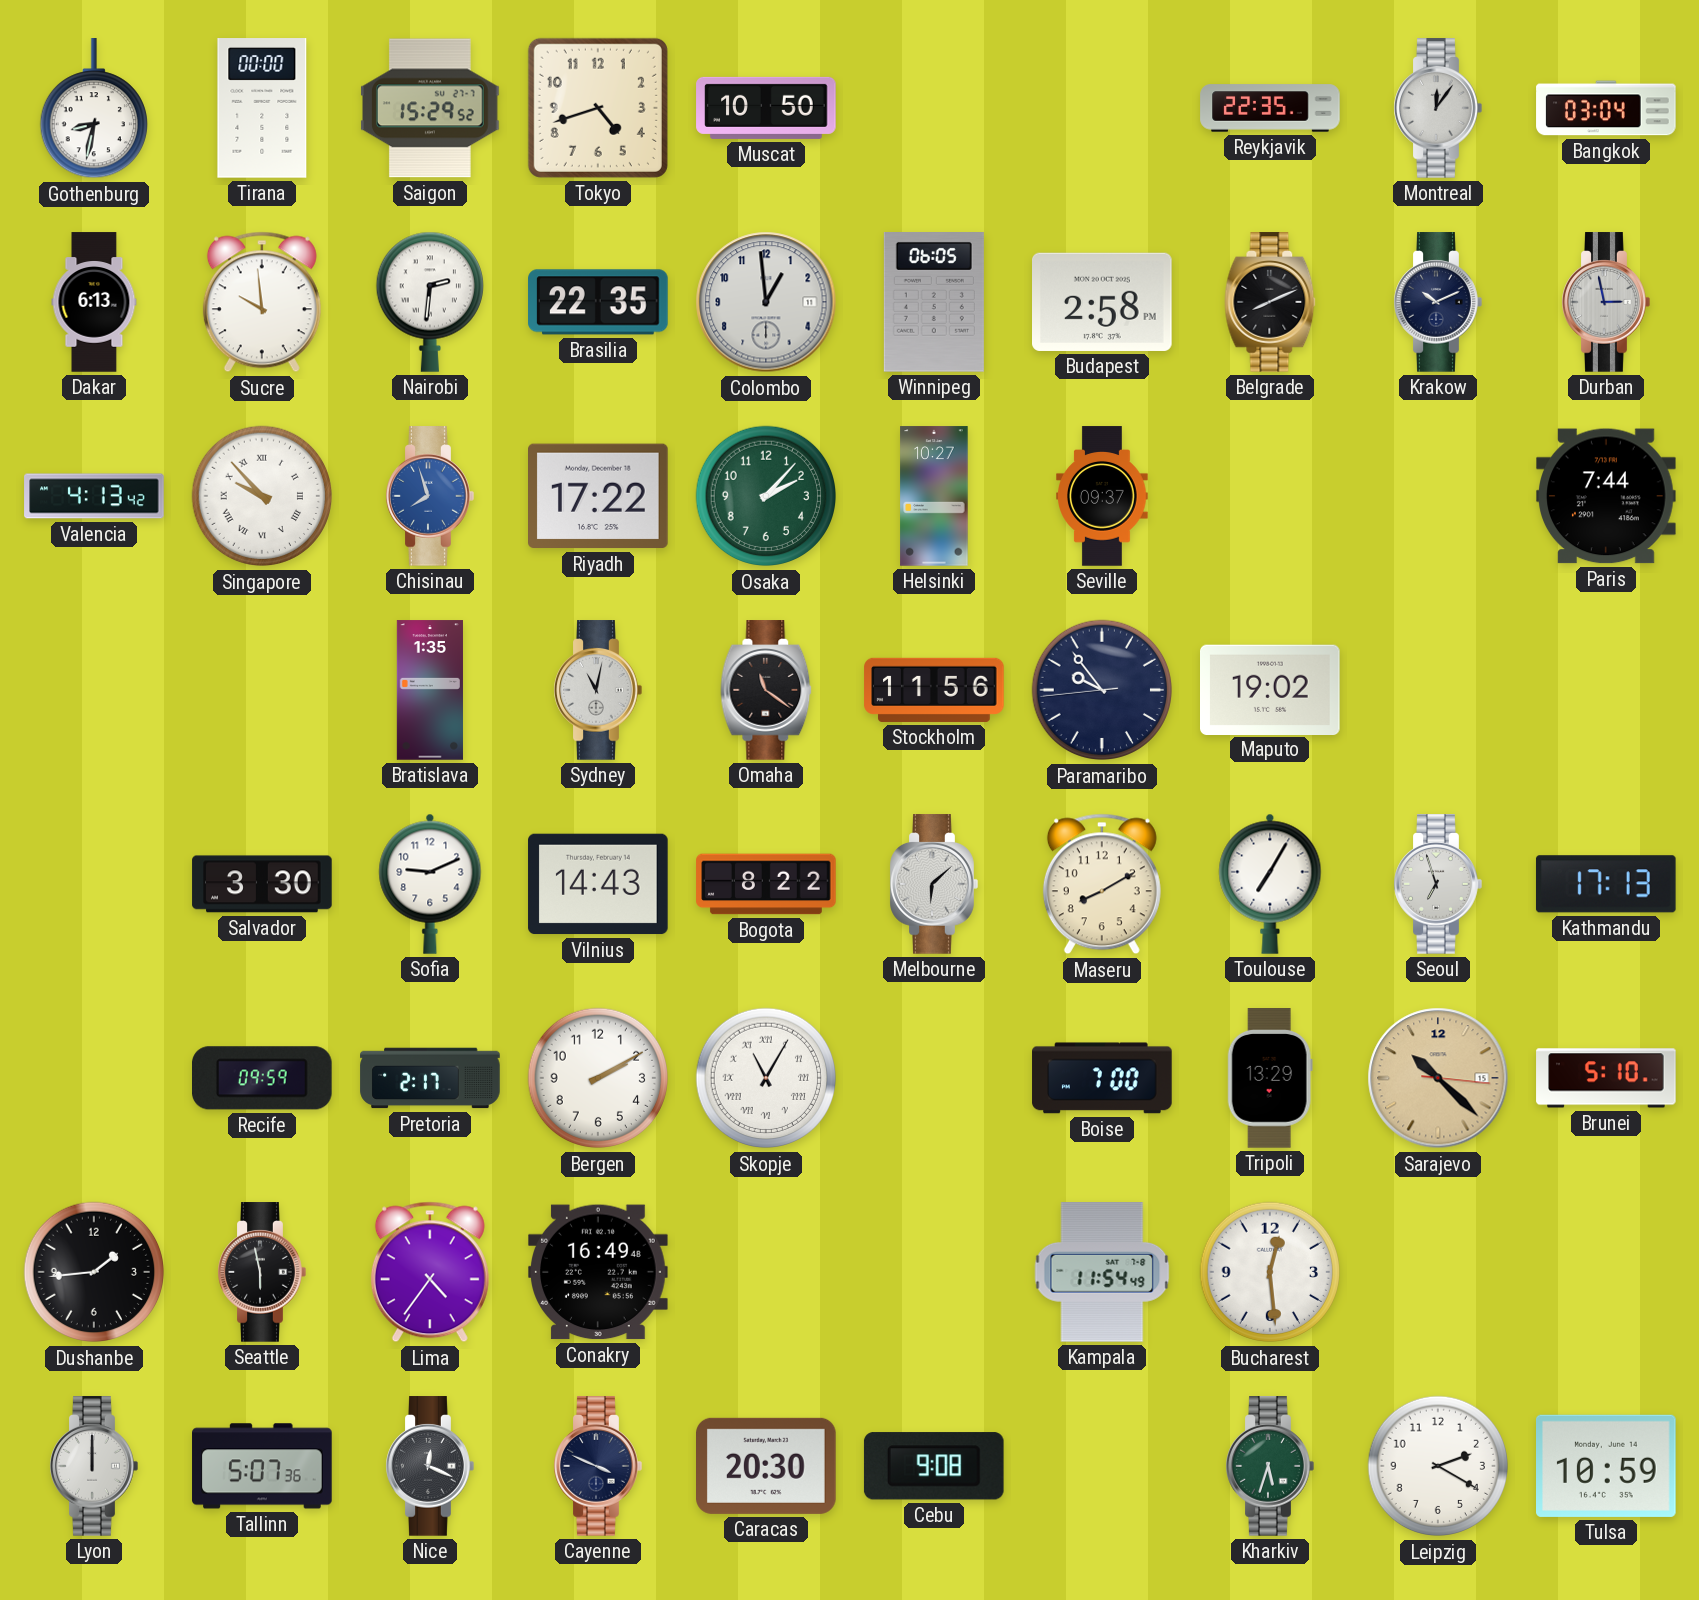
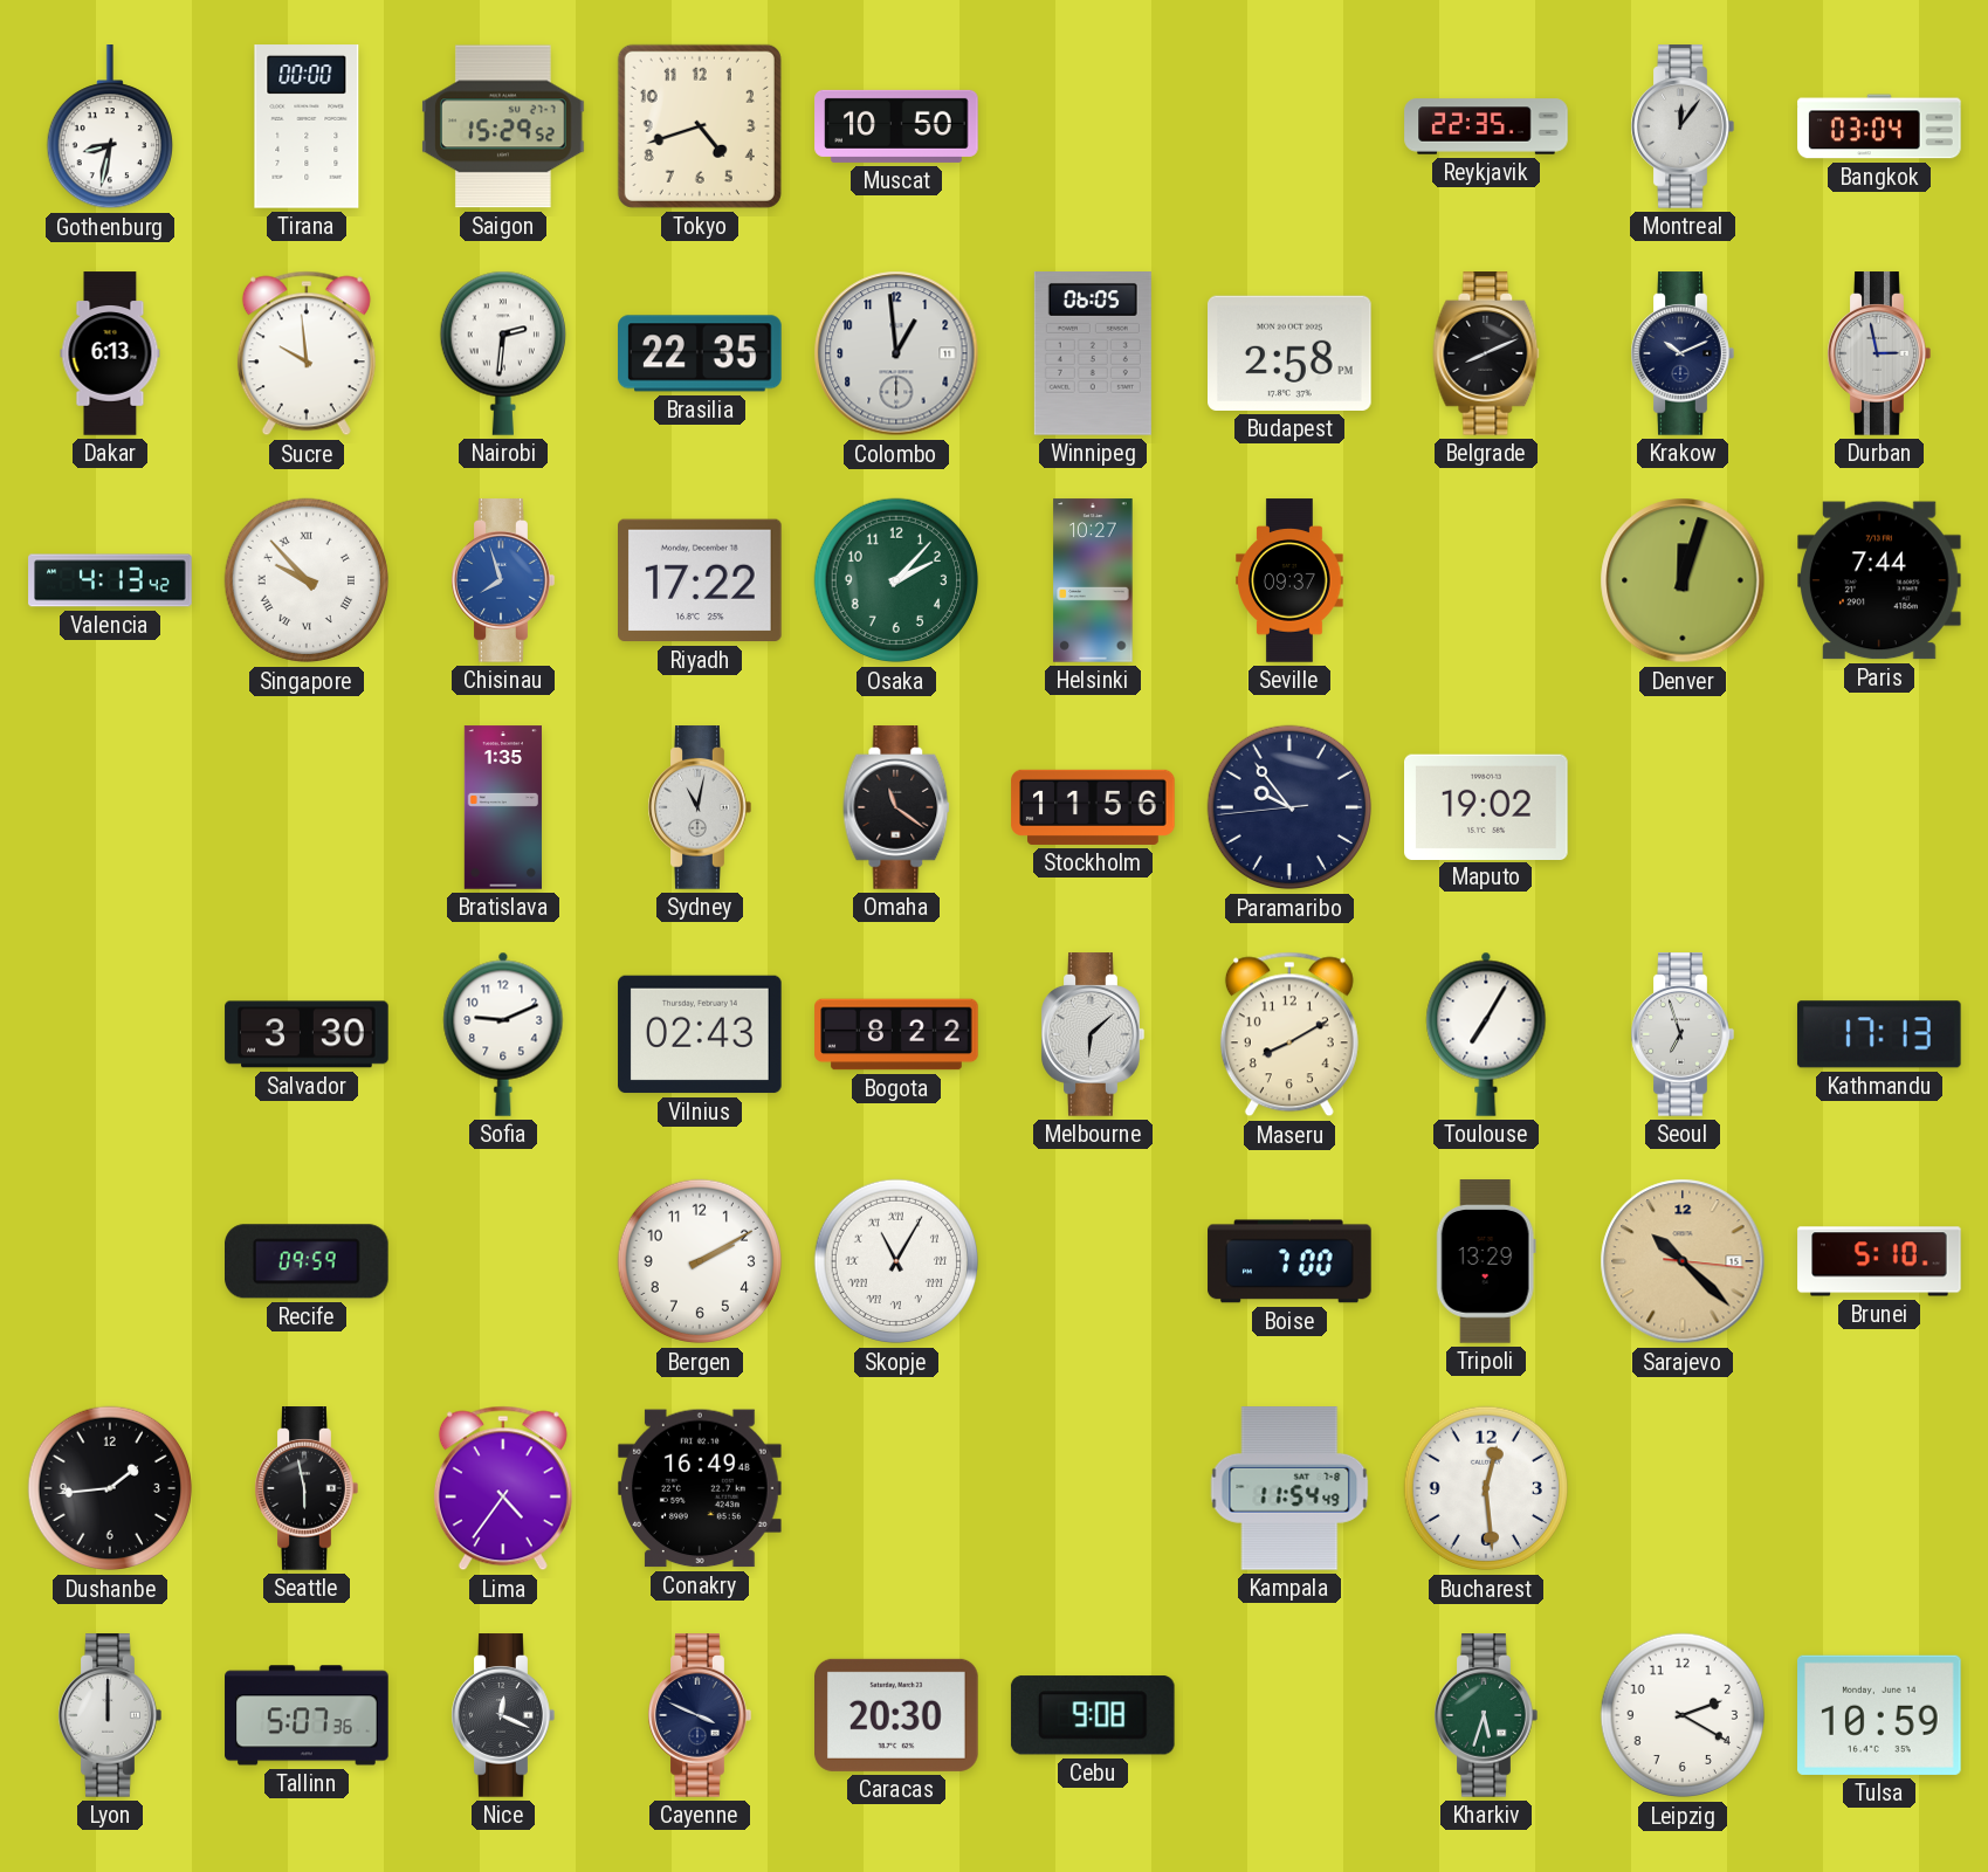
Denver: none -> 12:03
Vilnius: 14:43 -> 02:43
Pretoria: 2:17 -> none
